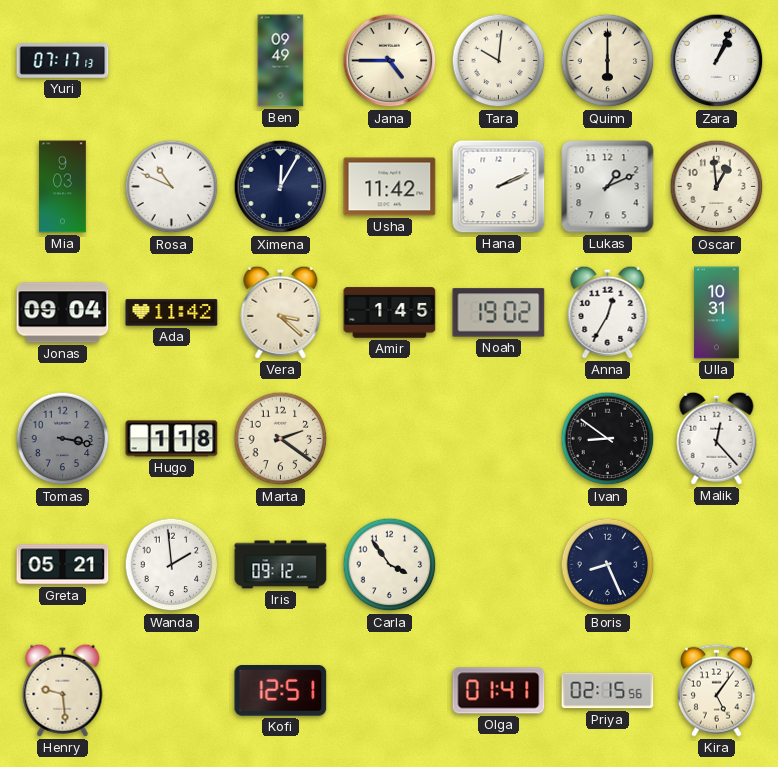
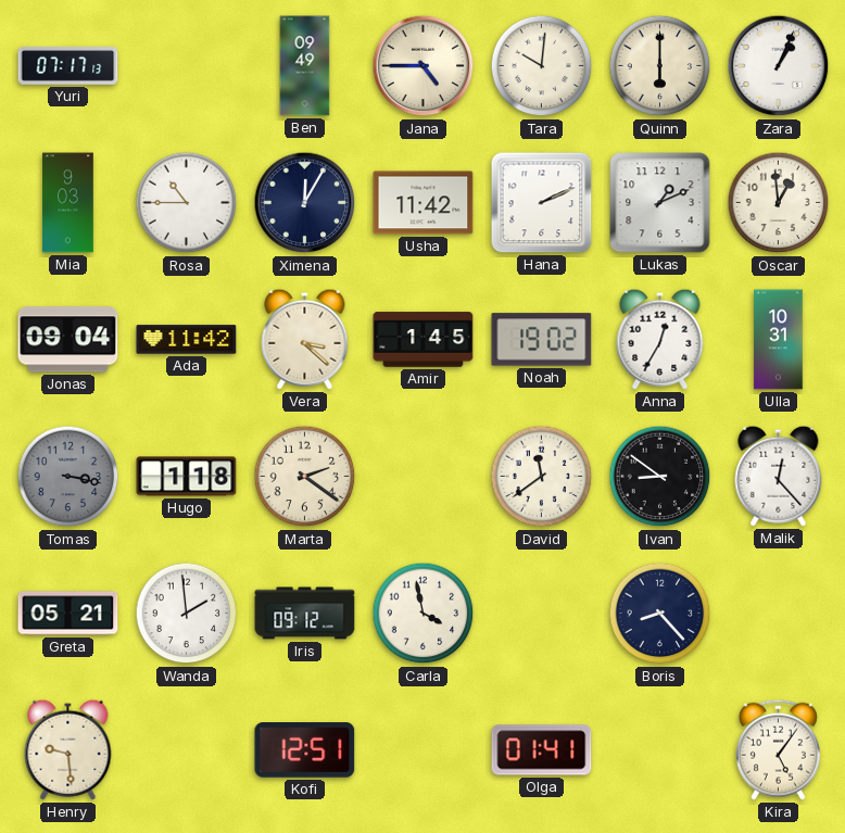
Rosa: 10:49 -> 10:45
David: none -> 11:39
Carla: 3:54 -> 3:58
Boris: 8:26 -> 8:23
Priya: 02:15 -> none
